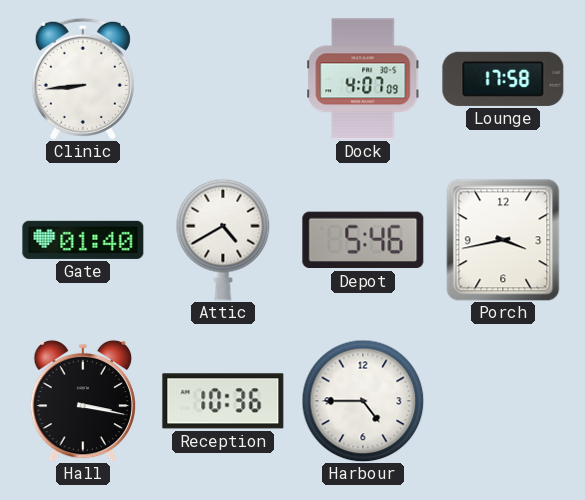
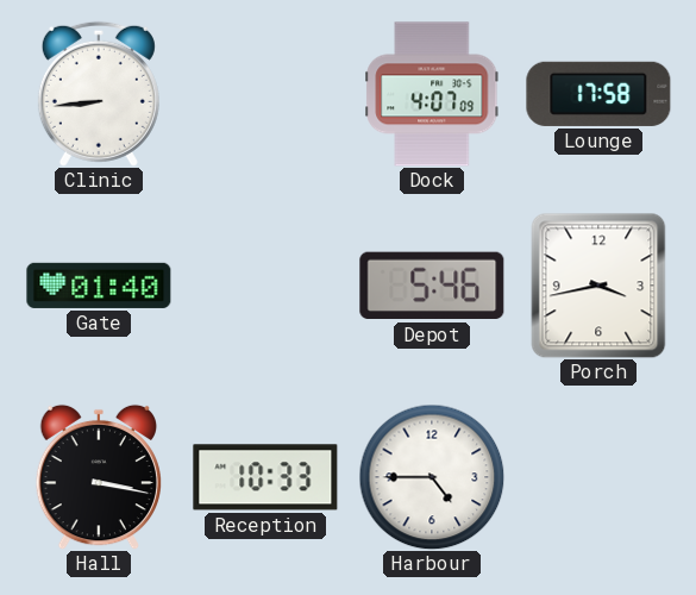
Attic: 4:40 -> none
Reception: 10:36 -> 10:33
